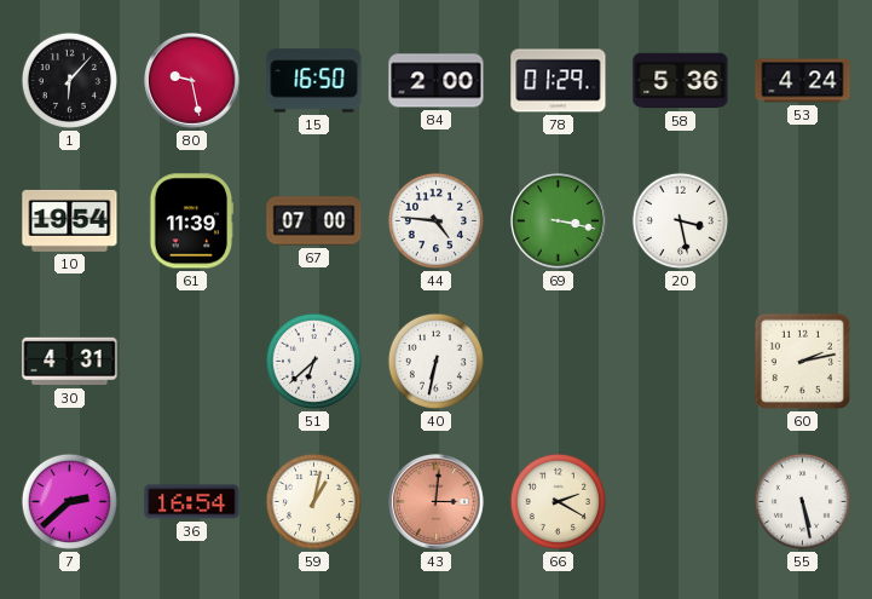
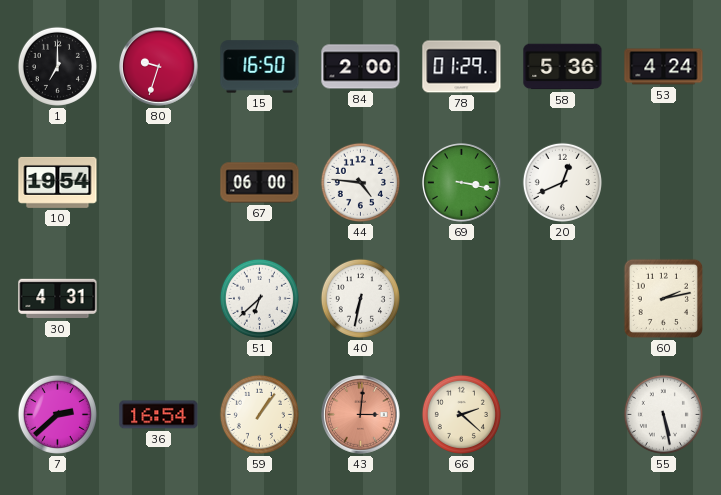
1: 6:07 -> 7:00
80: 9:28 -> 9:33
61: 11:39 -> none
67: 07:00 -> 06:00
20: 3:28 -> 12:41
59: 1:02 -> 1:06
66: 2:20 -> 2:22
